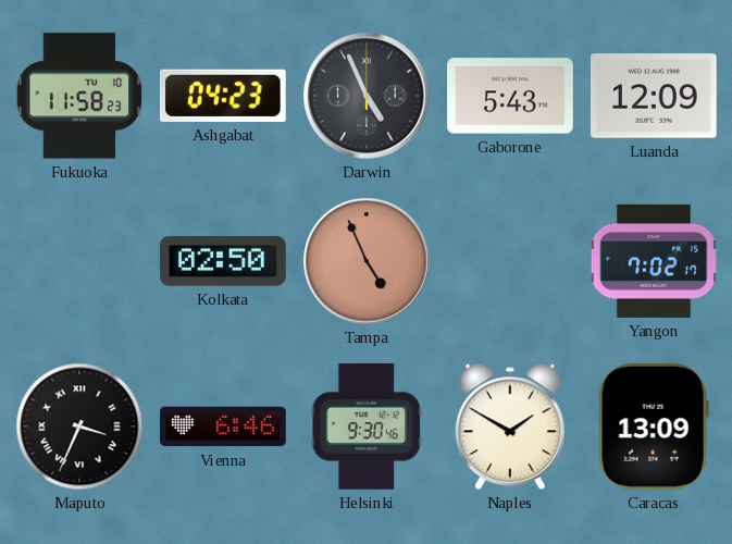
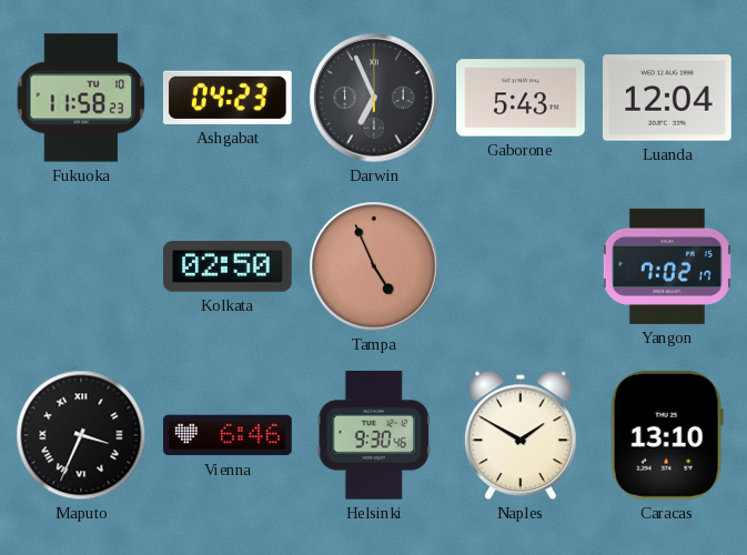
Darwin: 4:56 -> 6:56
Luanda: 12:09 -> 12:04
Caracas: 13:09 -> 13:10
